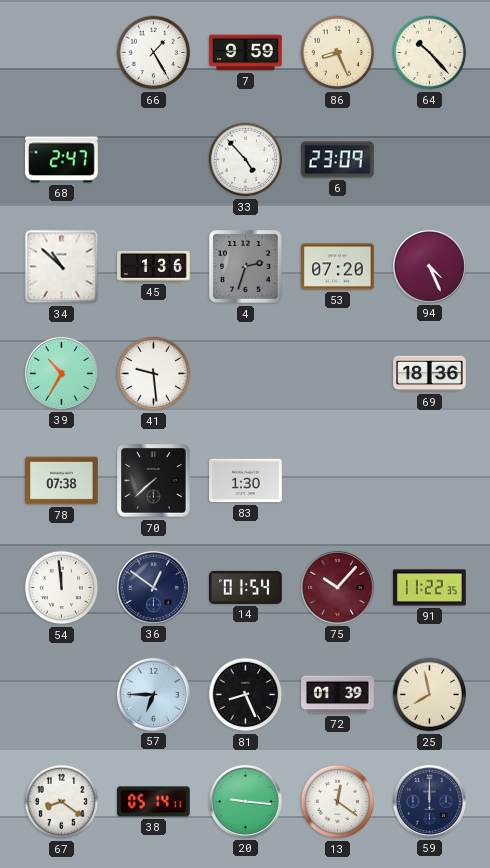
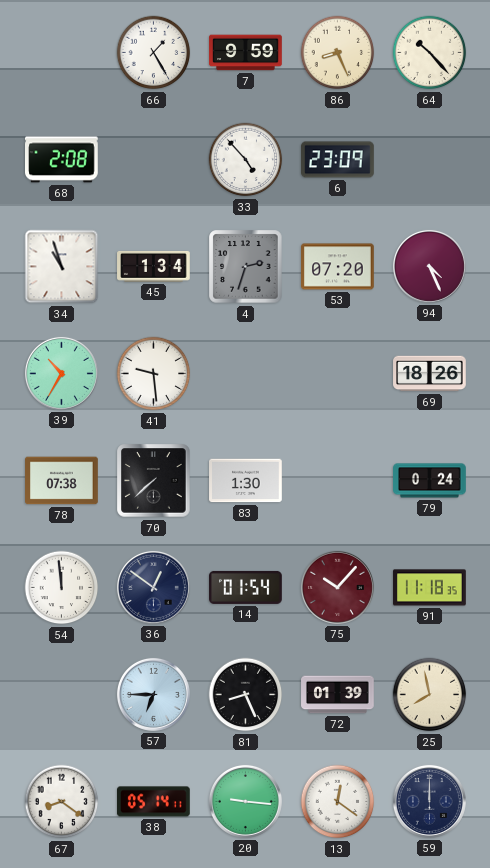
68: 2:47 -> 2:08
34: 10:52 -> 10:57
45: 1:36 -> 1:34
69: 18:36 -> 18:26
79: none -> 0:24
91: 11:22 -> 11:18
